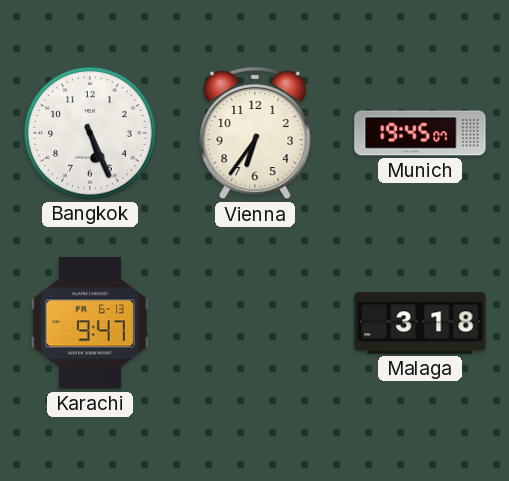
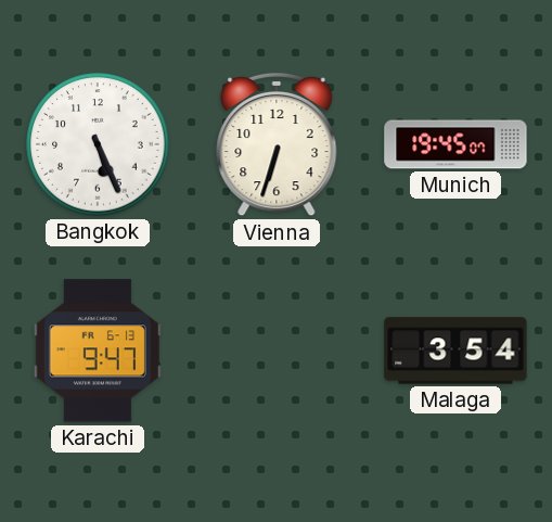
Vienna: 6:36 -> 6:33
Malaga: 3:18 -> 3:54
